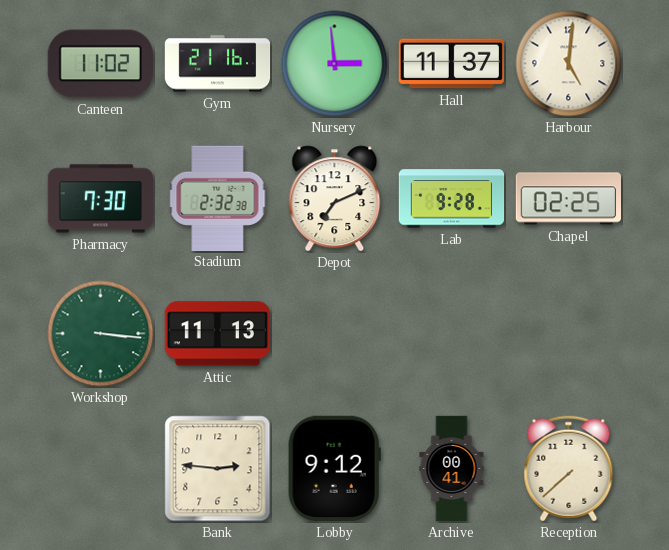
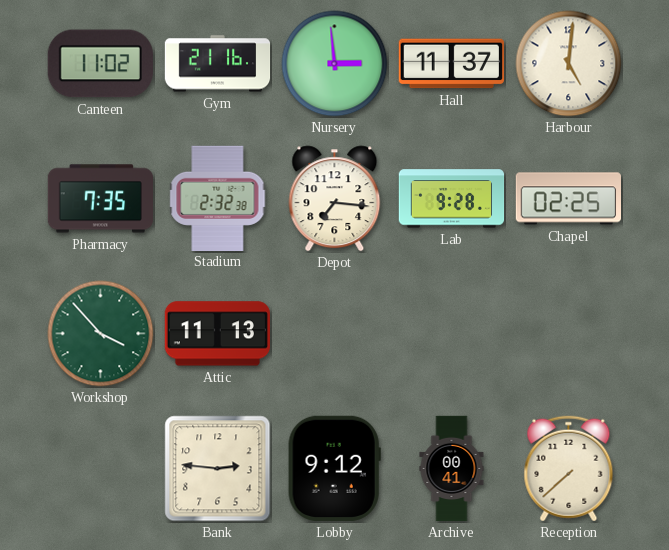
Pharmacy: 7:30 -> 7:35
Depot: 7:11 -> 7:16
Workshop: 3:16 -> 3:53
